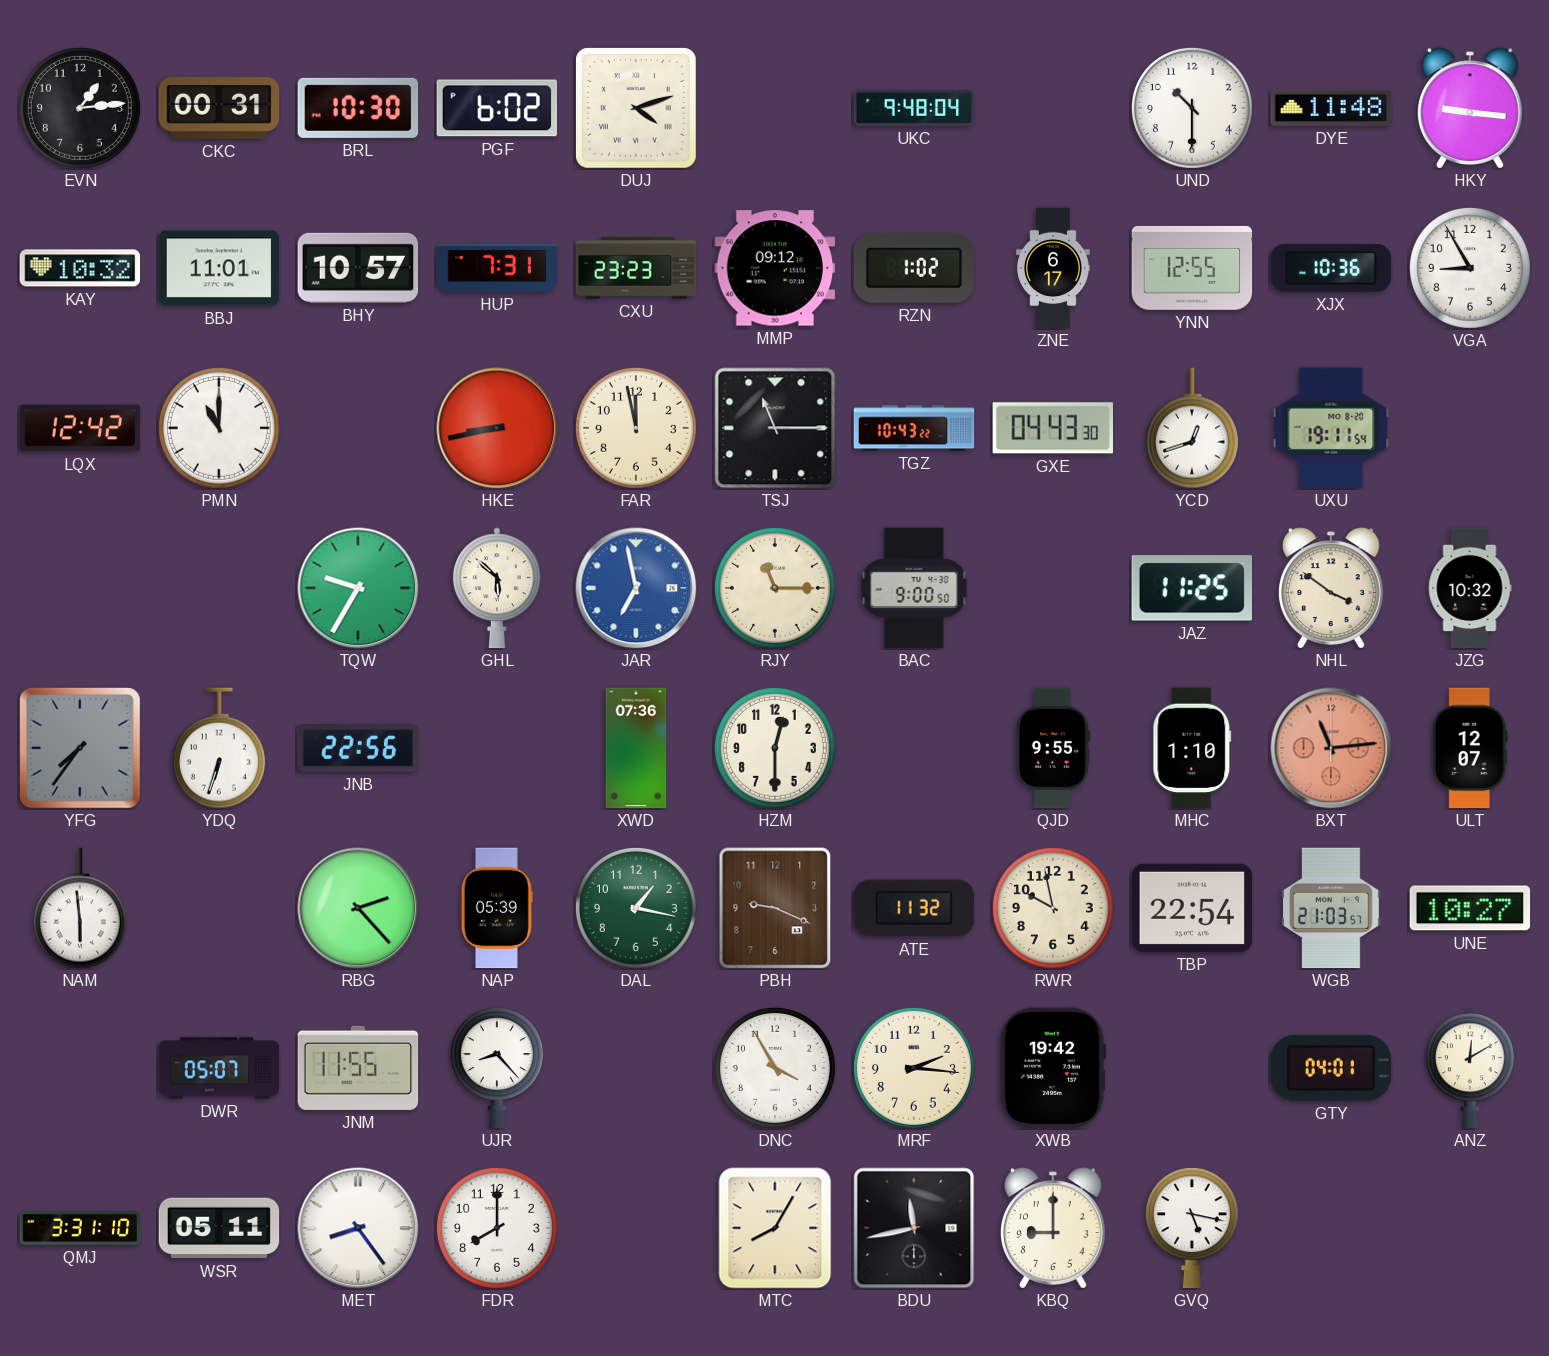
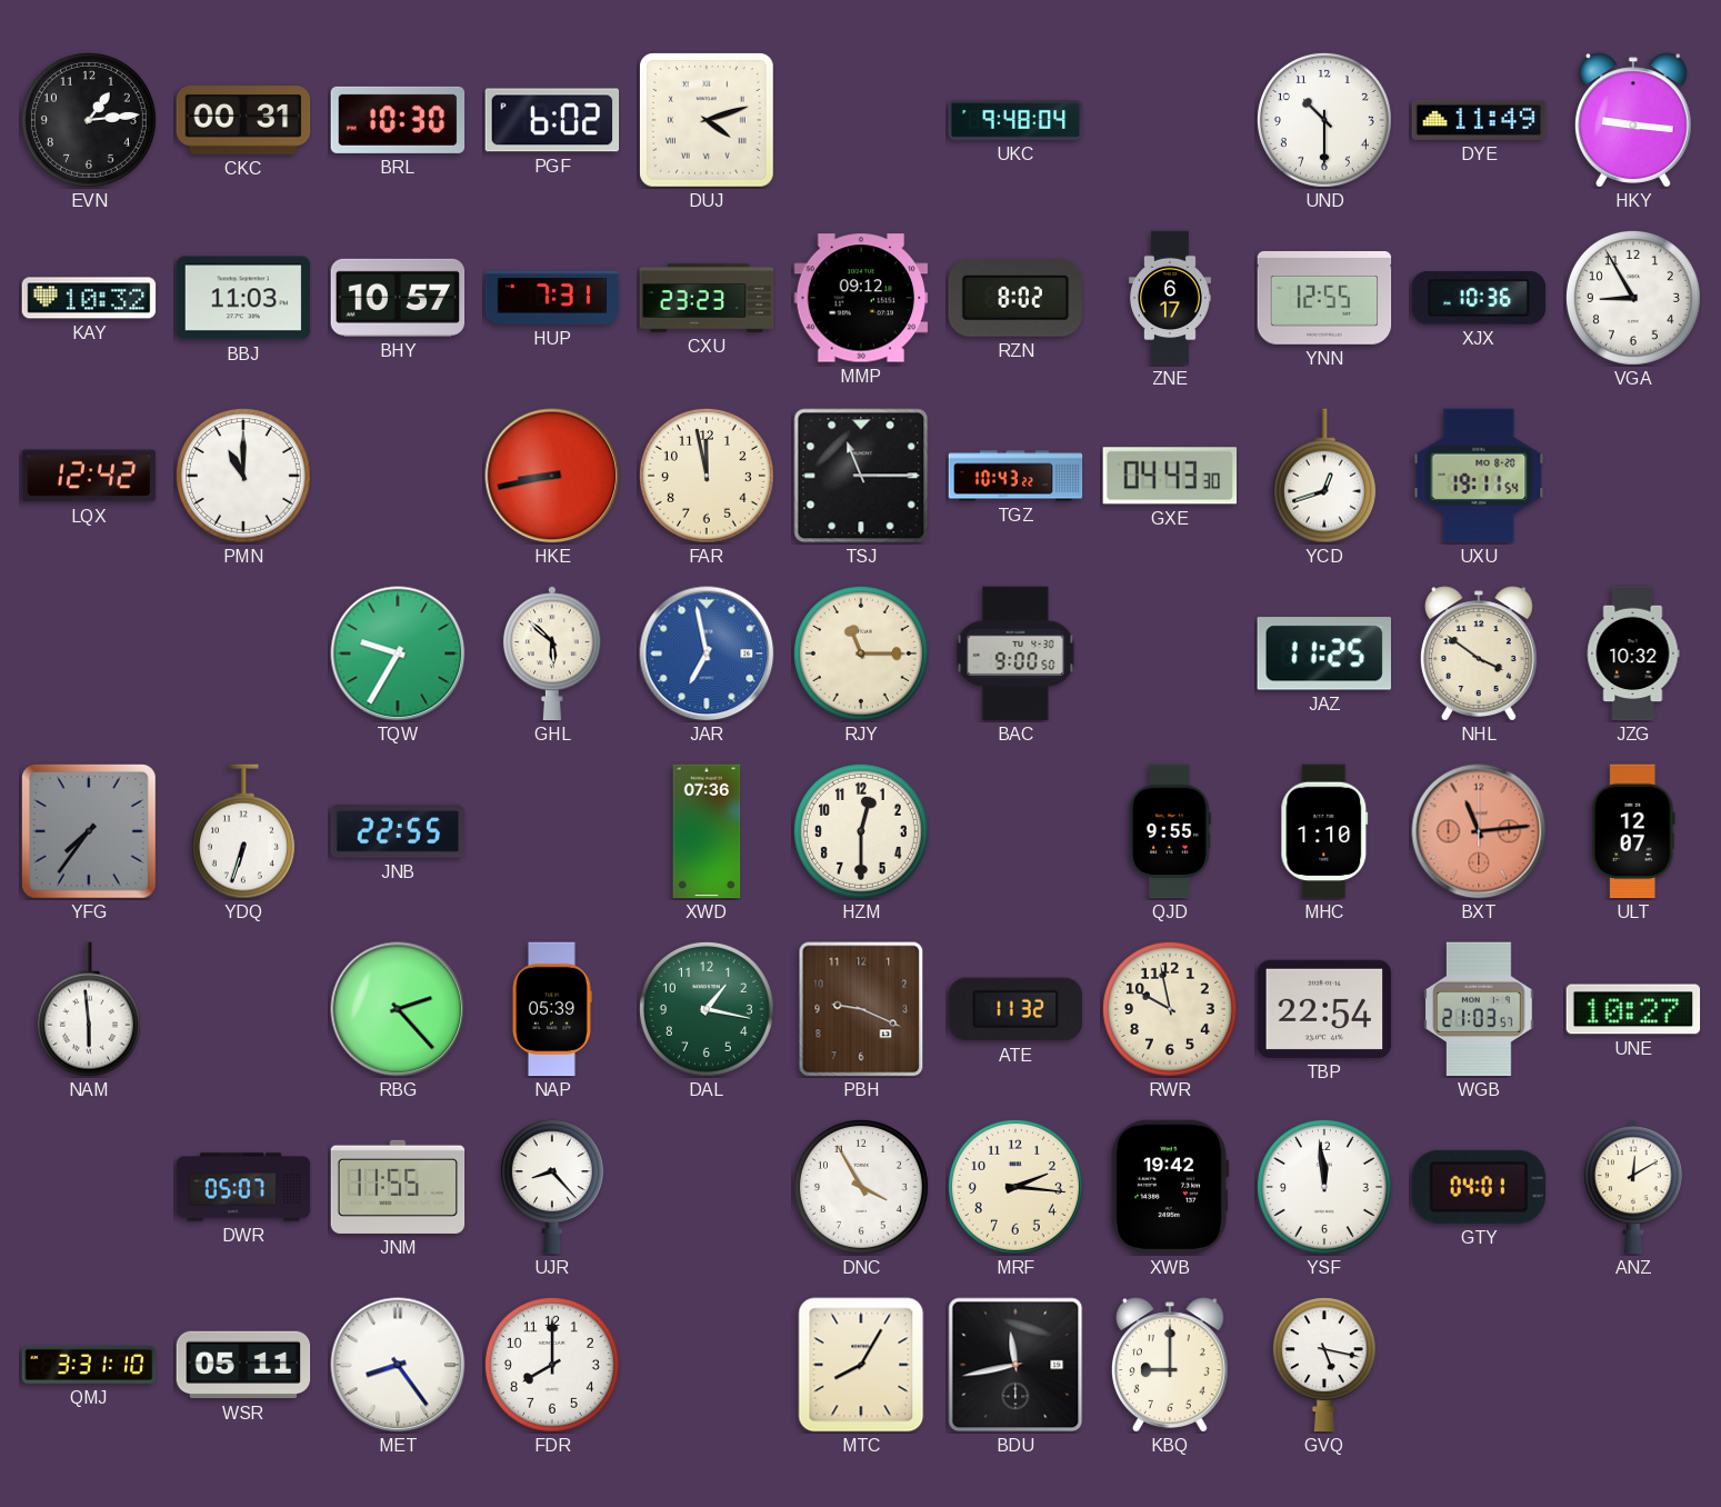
DYE: 11:48 -> 11:49
BBJ: 11:01 -> 11:03
RZN: 1:02 -> 8:02
JNB: 22:56 -> 22:55
YSF: none -> 11:59
